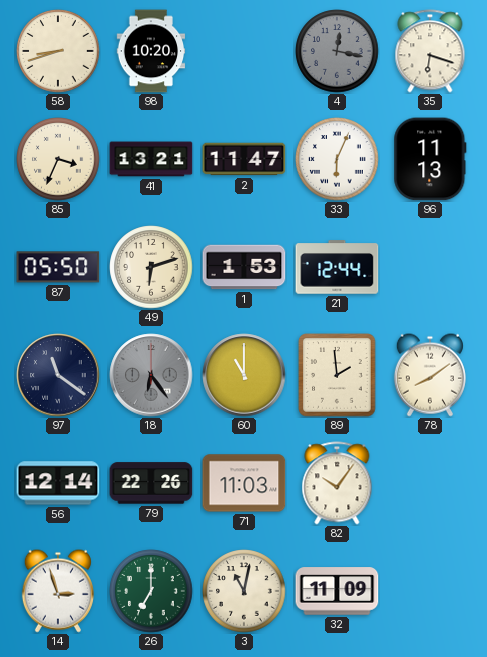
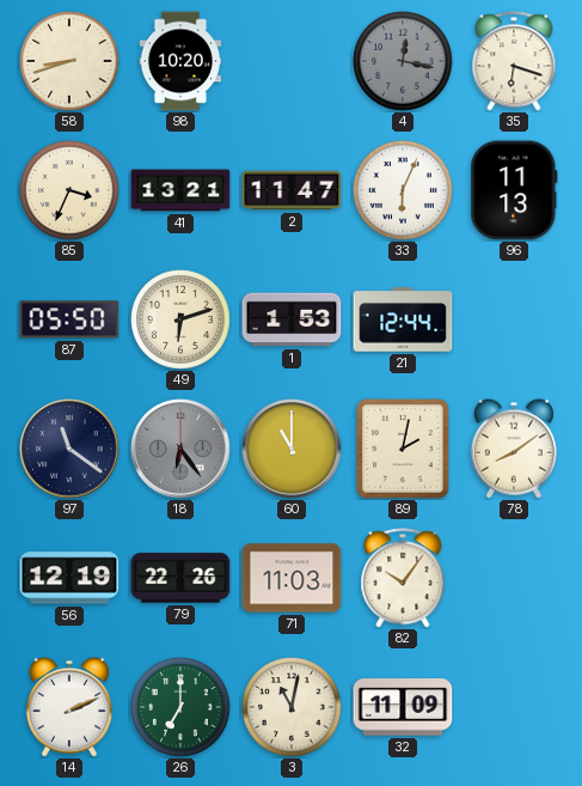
89: 1:59 -> 2:02
56: 12:14 -> 12:19
14: 2:57 -> 2:11
